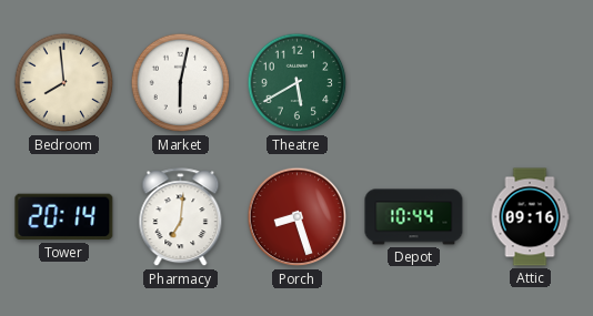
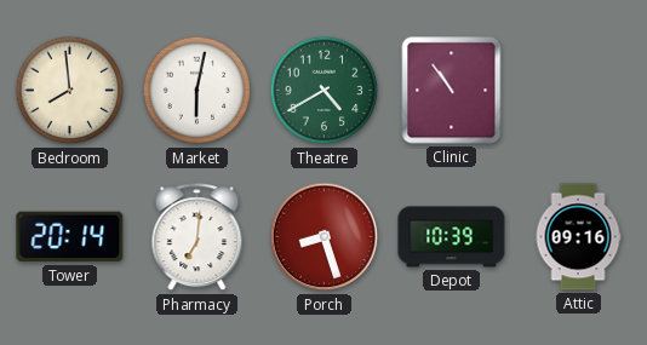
Theatre: 5:40 -> 4:40
Clinic: none -> 10:54
Depot: 10:44 -> 10:39
